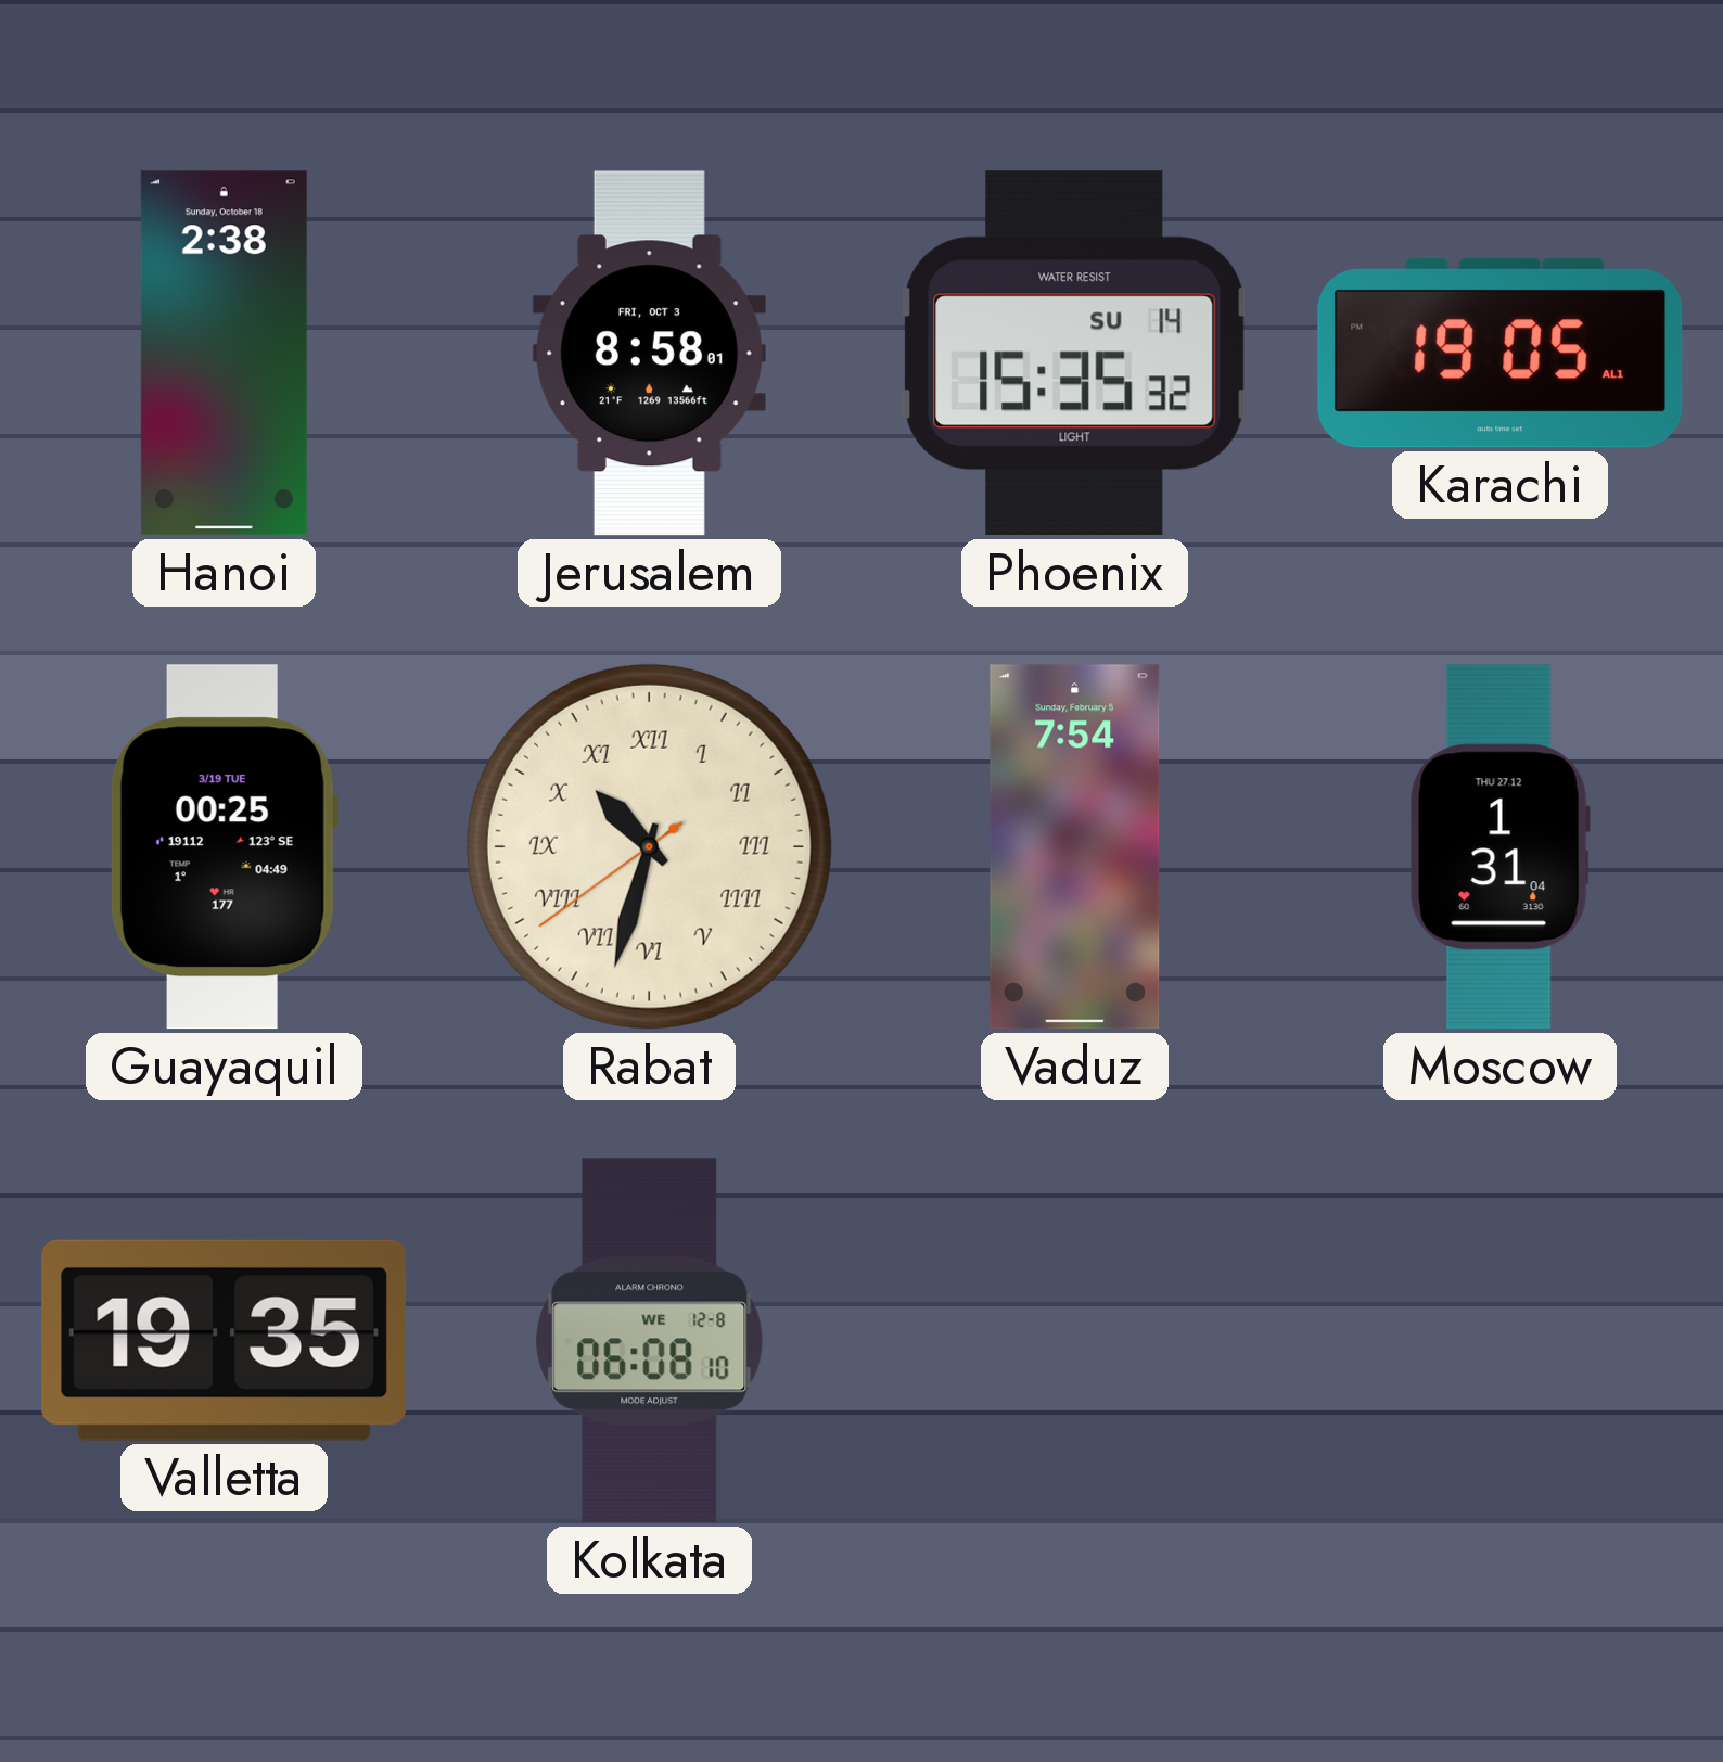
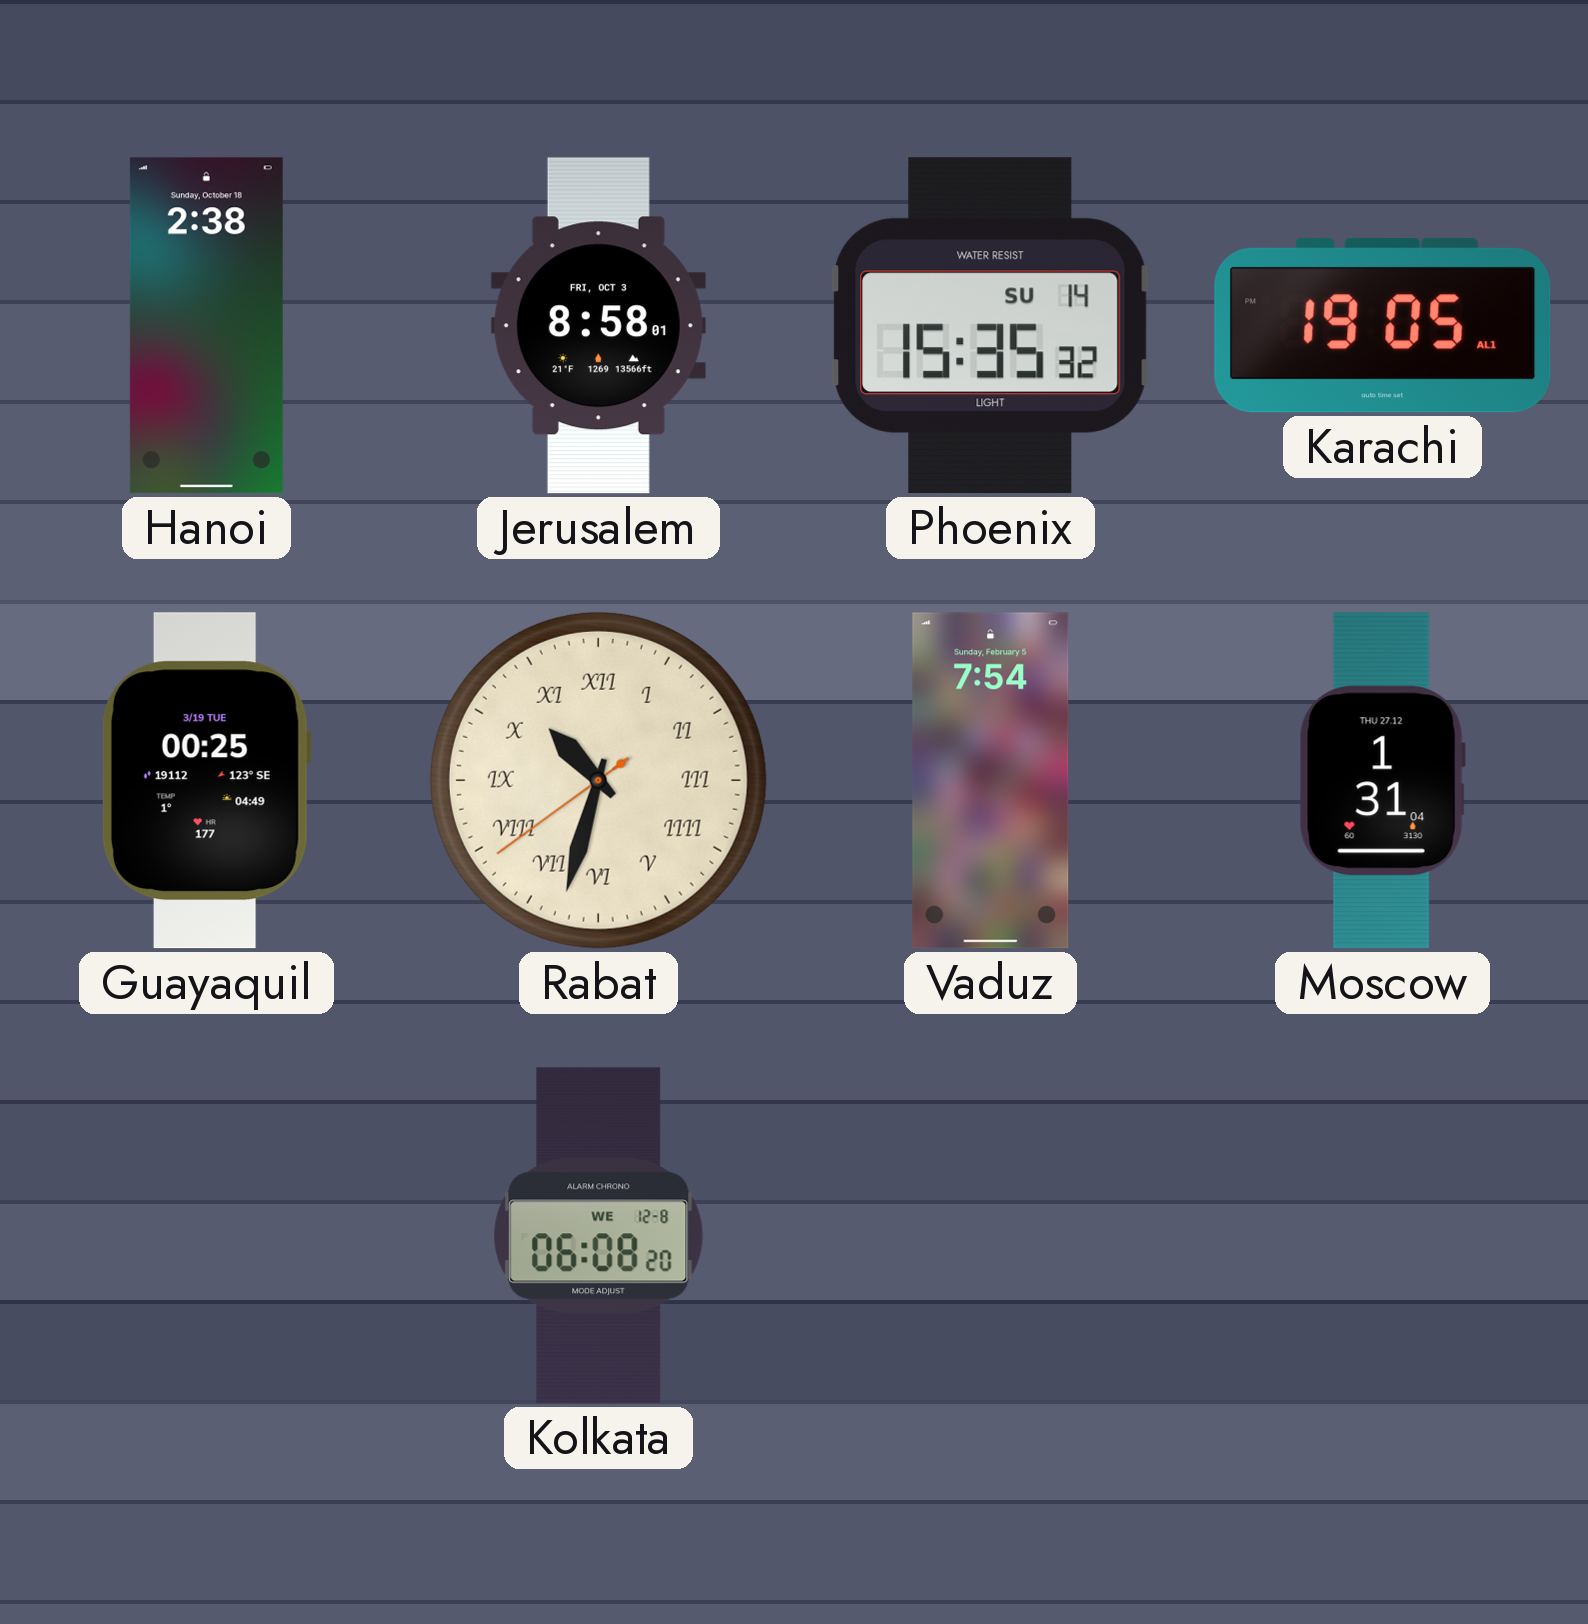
Valletta: 19:35 -> none
Kolkata: 06:08:10 -> 06:08:20
